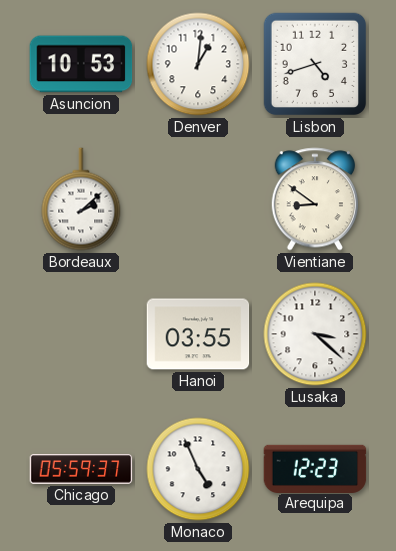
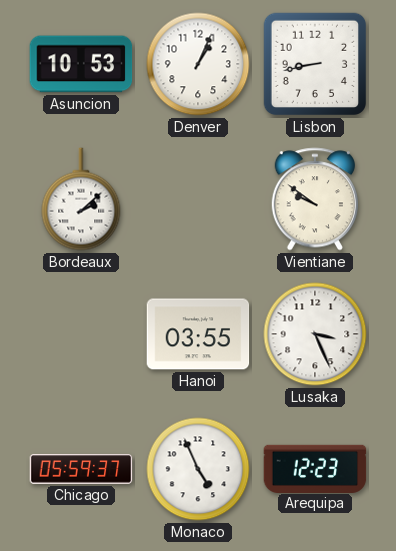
Denver: 1:01 -> 1:04
Lisbon: 4:42 -> 8:43
Vientiane: 8:51 -> 9:51
Lusaka: 3:22 -> 3:26
